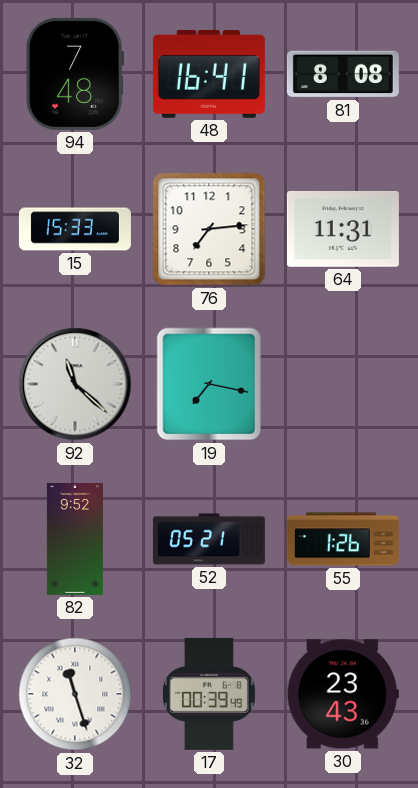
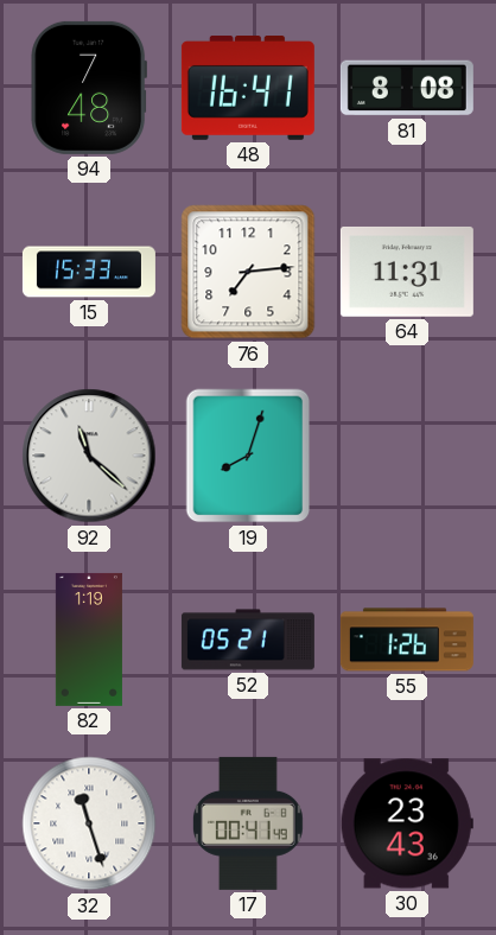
19: 7:17 -> 8:03
82: 9:52 -> 1:19
17: 00:39 -> 00:41
